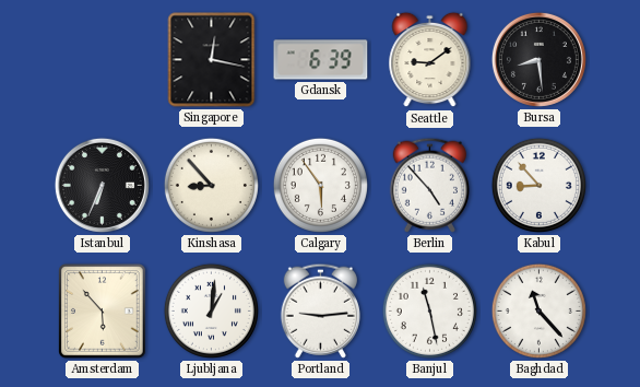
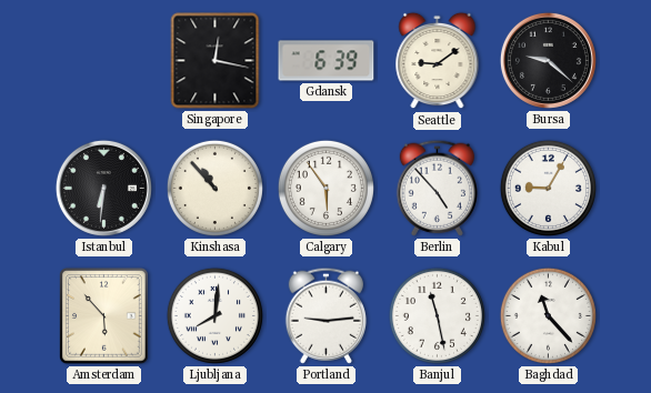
Bursa: 8:29 -> 9:22
Istanbul: 6:34 -> 6:31
Kinshasa: 8:53 -> 10:53
Kabul: 8:53 -> 9:05
Ljubljana: 1:01 -> 8:01
